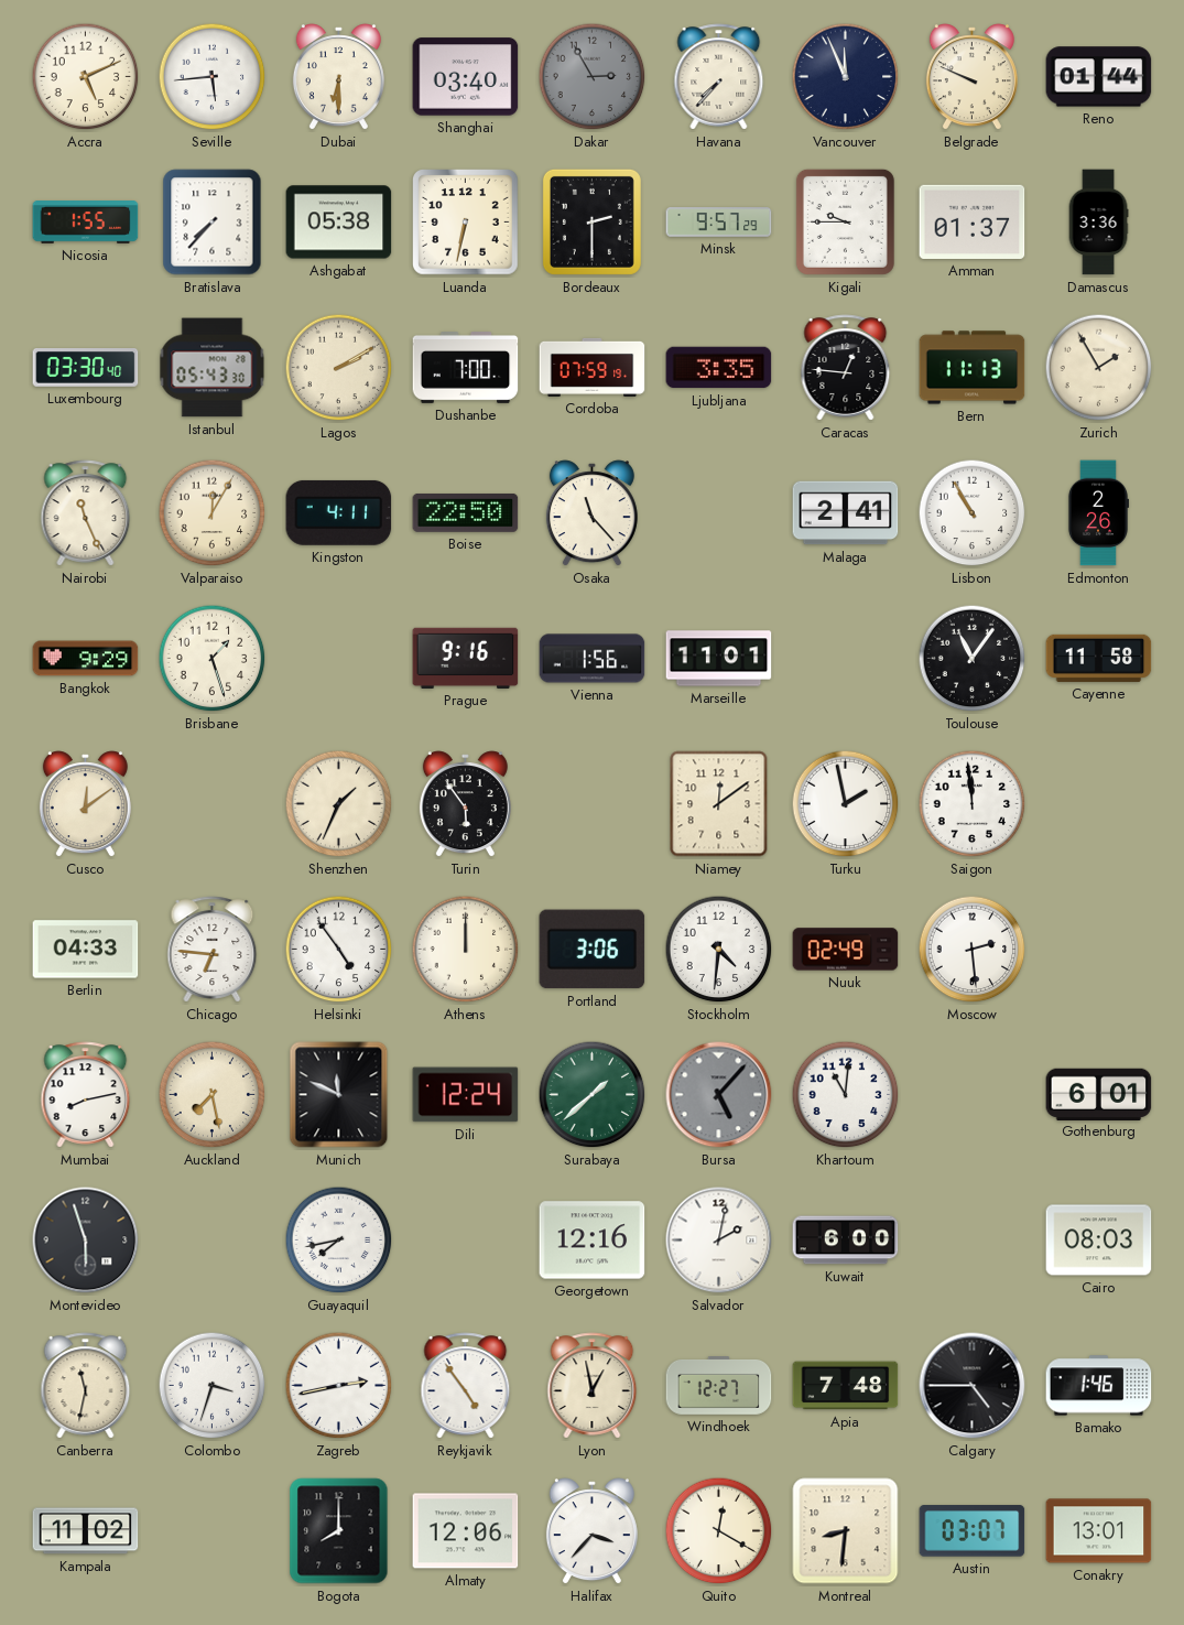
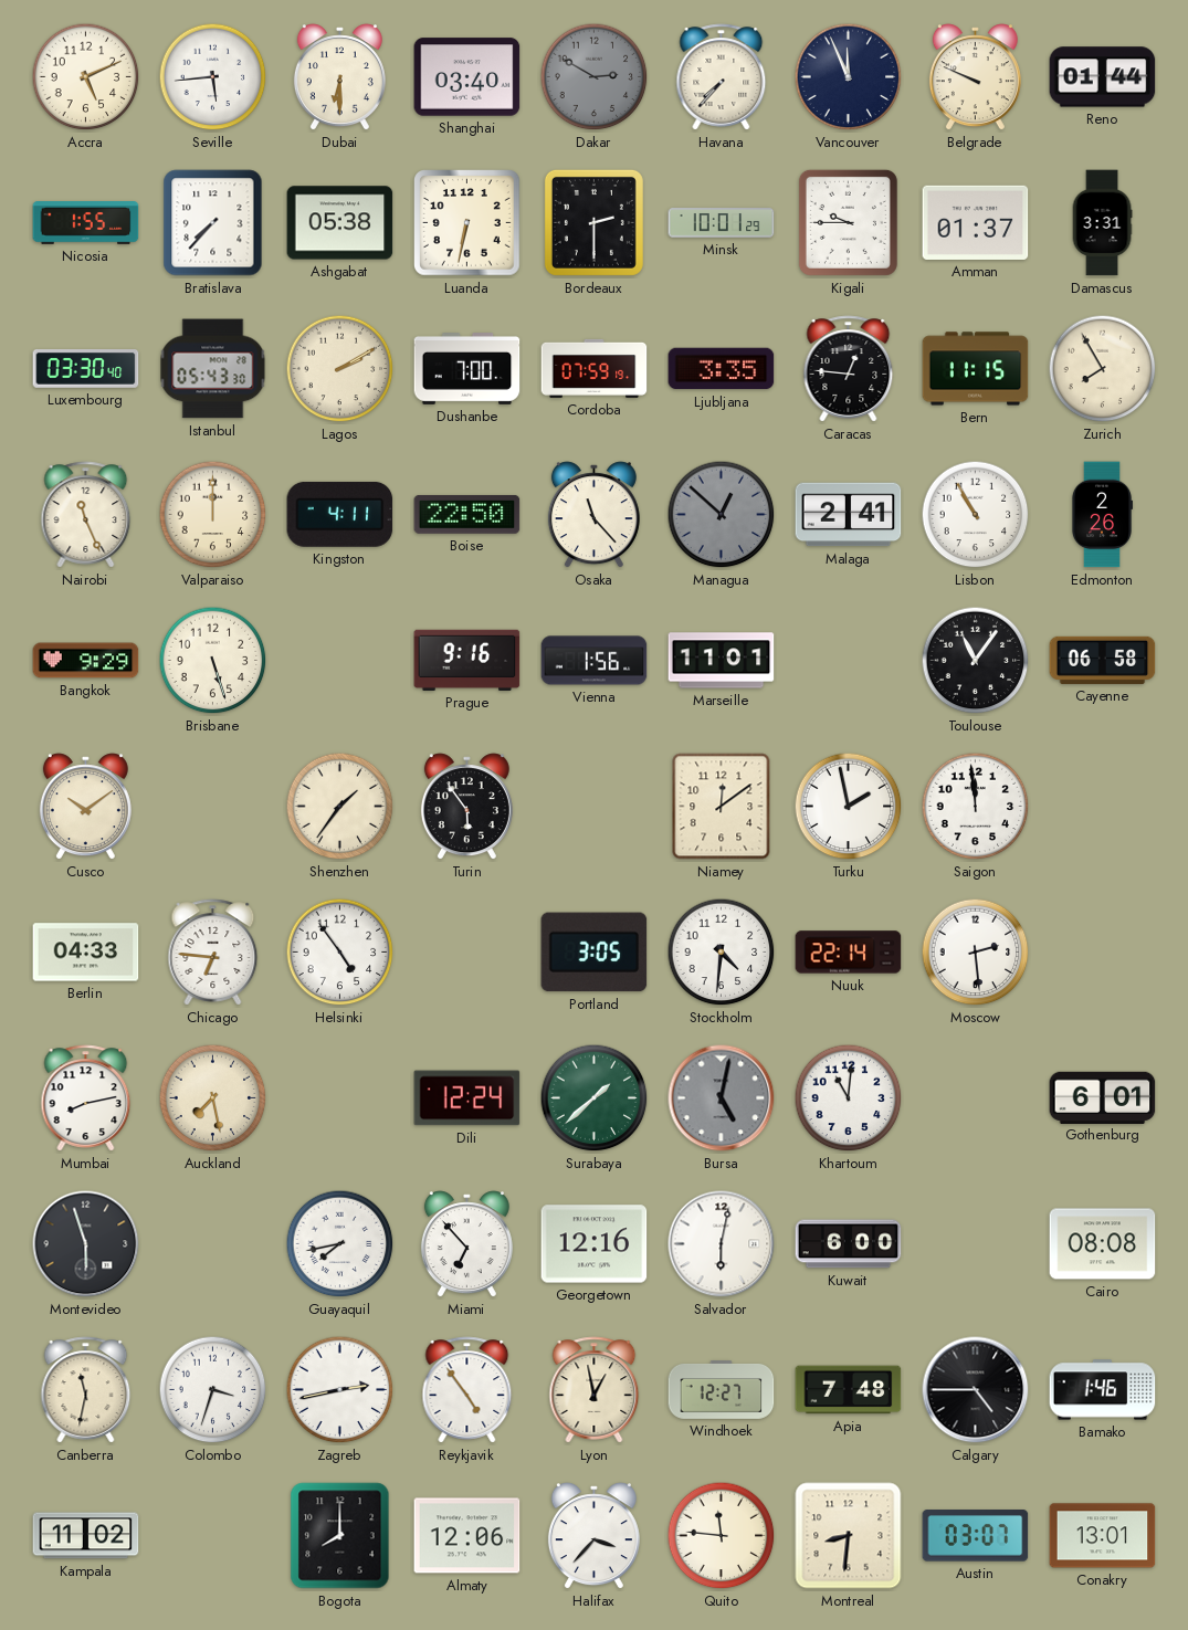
Dakar: 2:55 -> 2:50
Minsk: 9:57 -> 10:01
Damascus: 3:36 -> 3:31
Bern: 11:13 -> 11:15
Zurich: 1:55 -> 7:55
Valparaiso: 12:05 -> 12:00
Managua: none -> 12:52
Brisbane: 1:27 -> 5:27
Cayenne: 11:58 -> 06:58
Cusco: 12:09 -> 10:09
Shenzhen: 1:34 -> 1:36
Athens: 12:00 -> none
Portland: 3:06 -> 3:05
Nuuk: 02:49 -> 22:14
Munich: 11:49 -> none
Bursa: 5:07 -> 5:02
Miami: none -> 6:53
Salvador: 2:02 -> 6:02
Cairo: 08:03 -> 08:08
Quito: 12:20 -> 11:46
